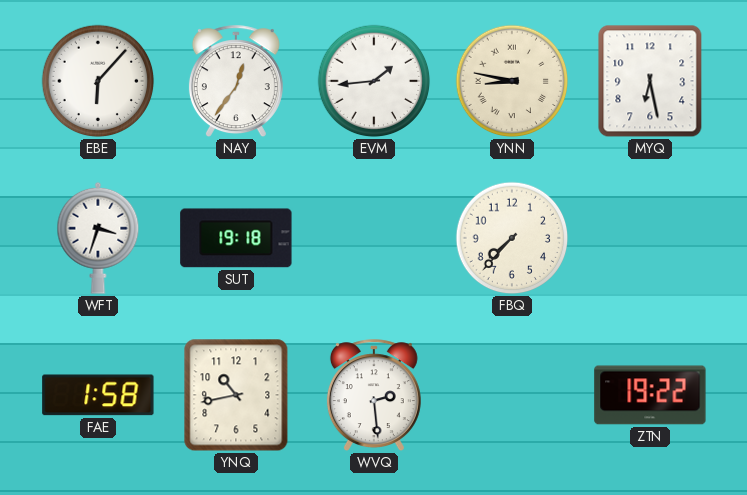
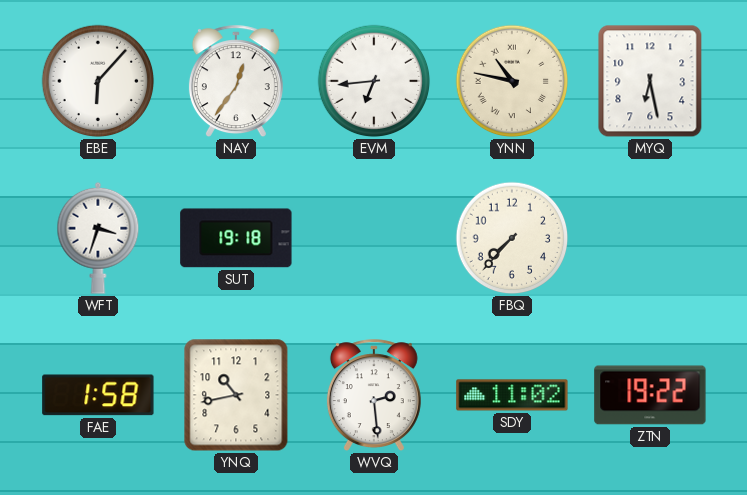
EVM: 1:44 -> 6:44
YNN: 8:47 -> 10:47
SDY: none -> 11:02
